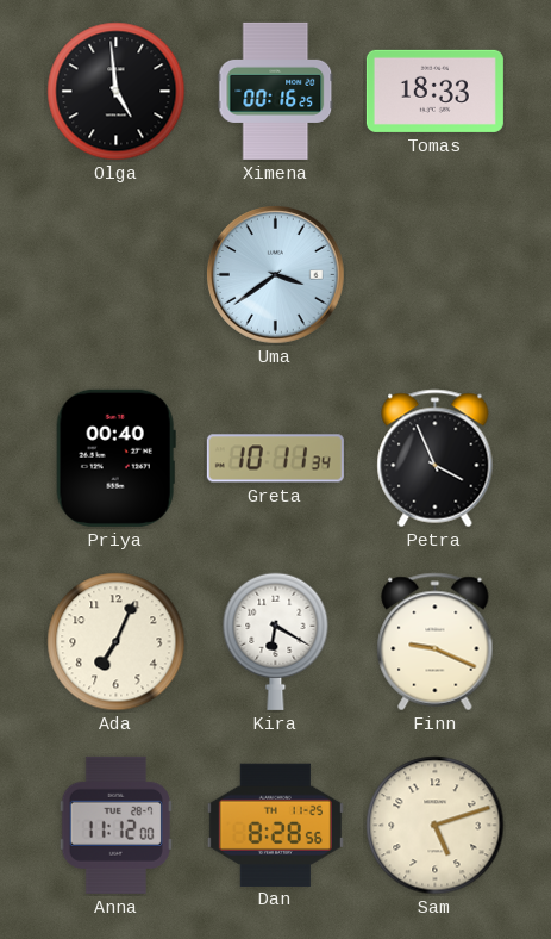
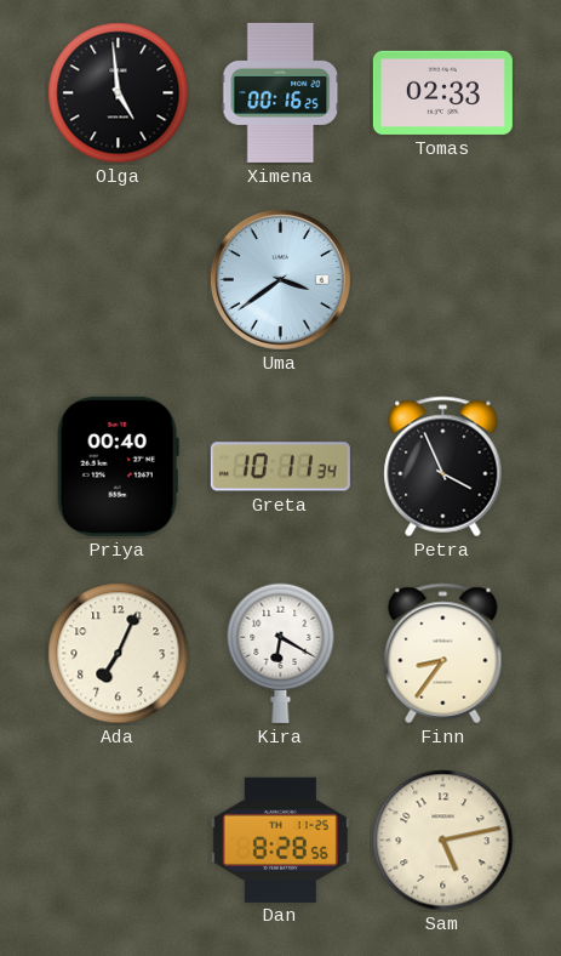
Tomas: 18:33 -> 02:33
Finn: 9:19 -> 8:36
Anna: 11:12 -> none
Sam: 5:12 -> 5:13
